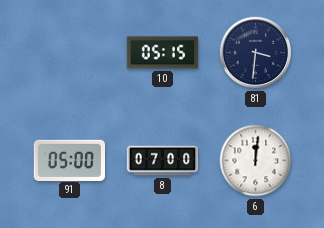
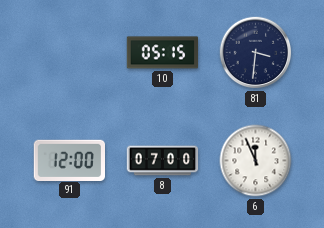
91: 05:00 -> 12:00
6: 12:01 -> 11:56
